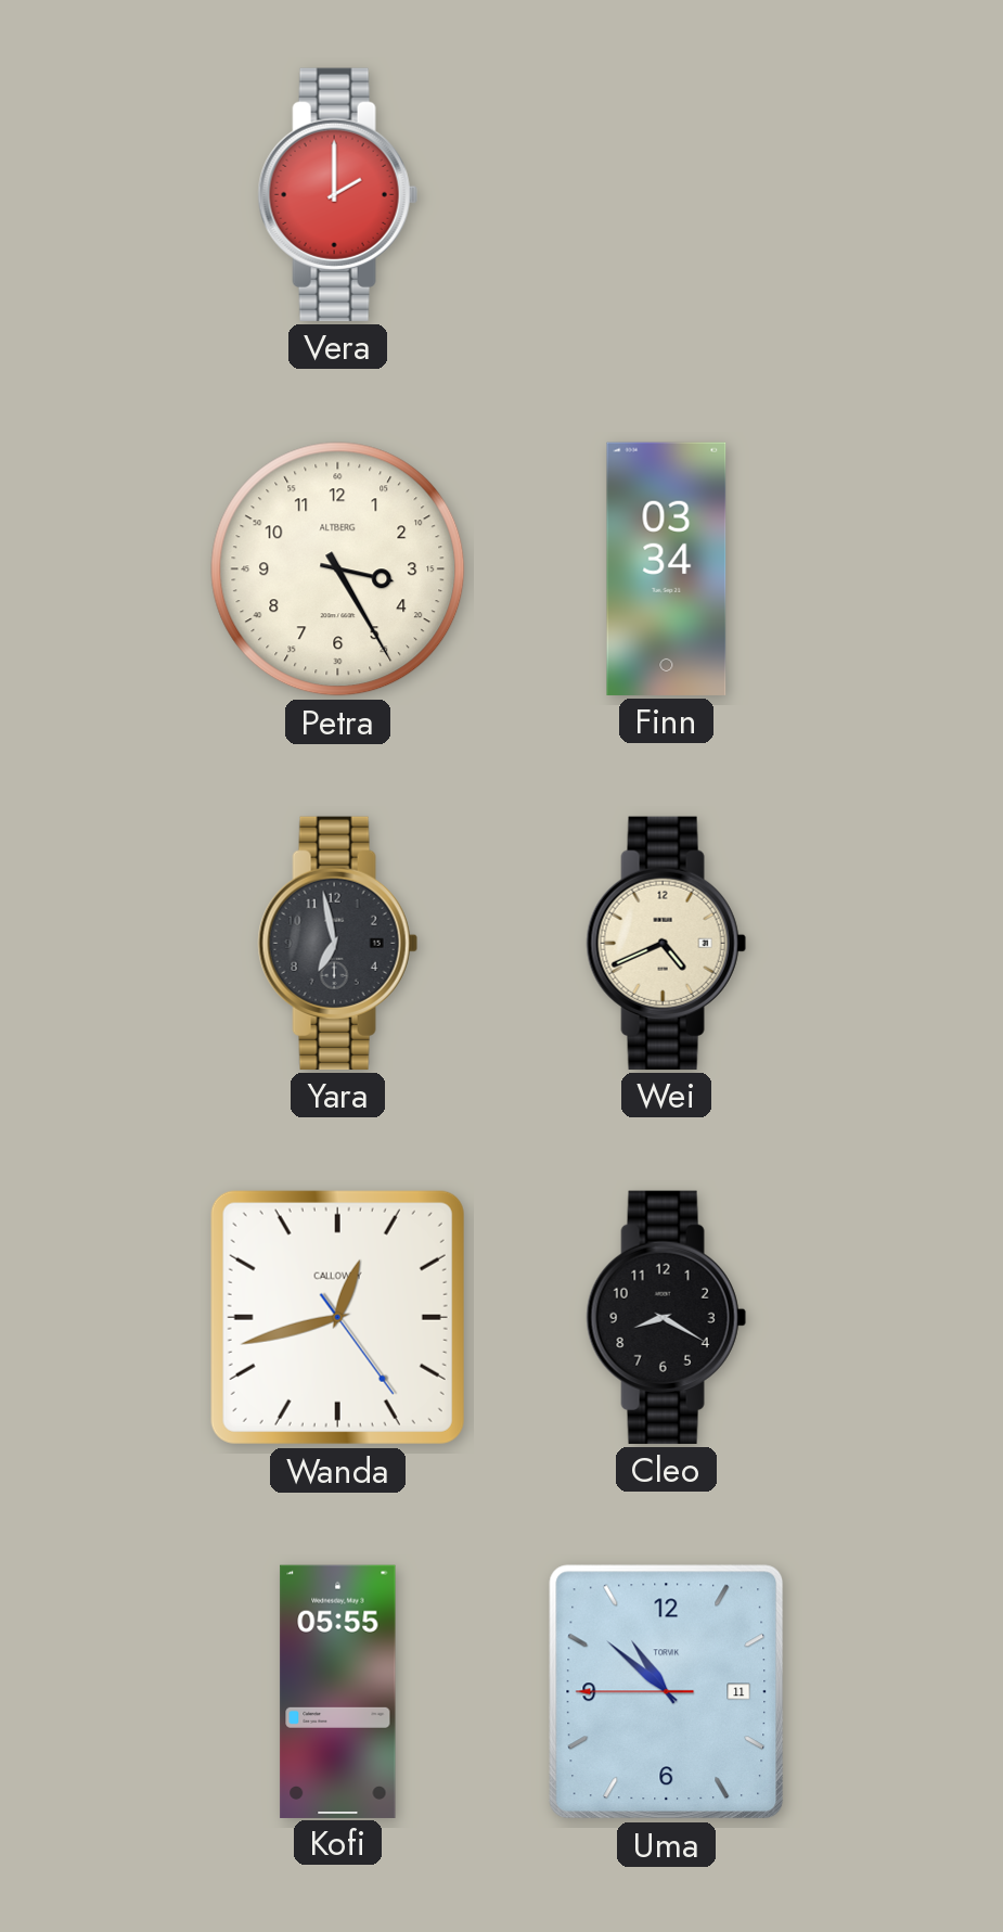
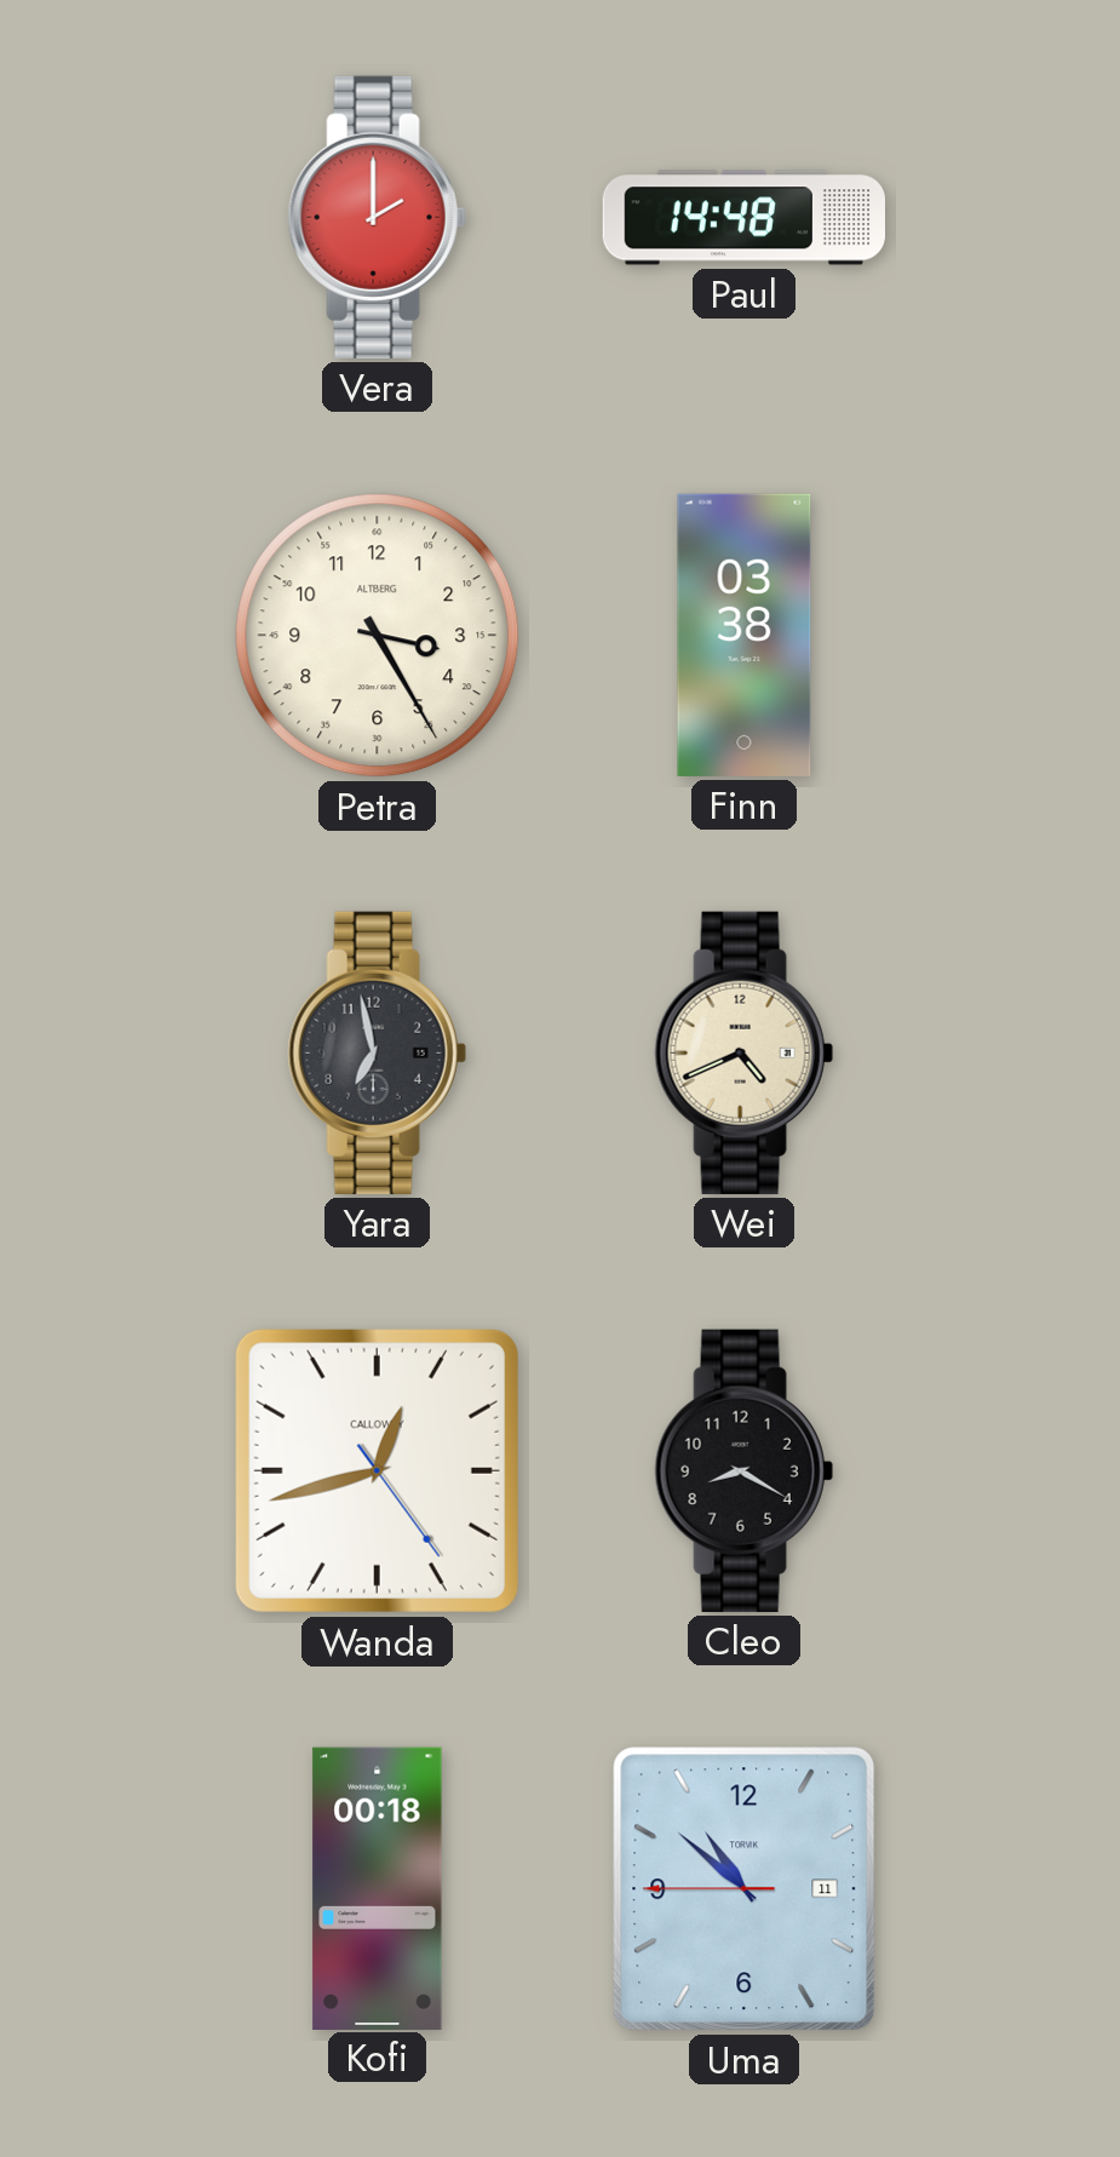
Paul: none -> 14:48
Finn: 03:34 -> 03:38
Kofi: 05:55 -> 00:18
